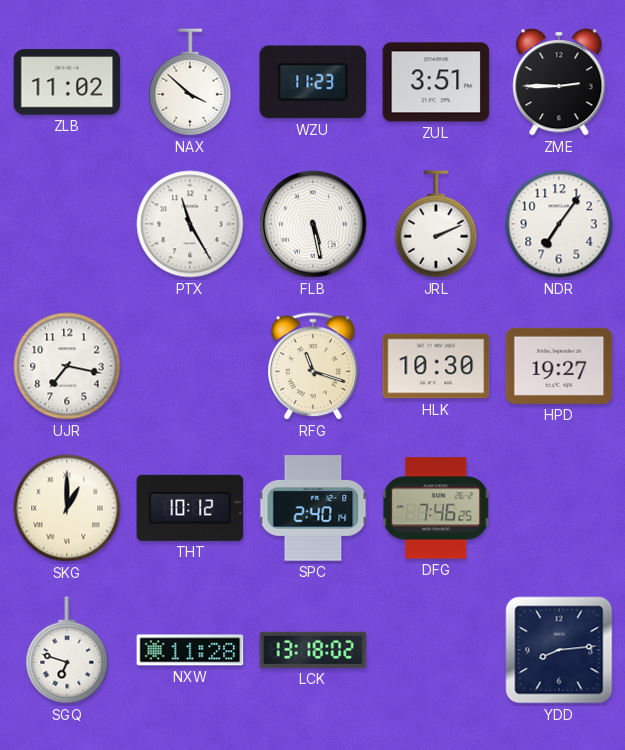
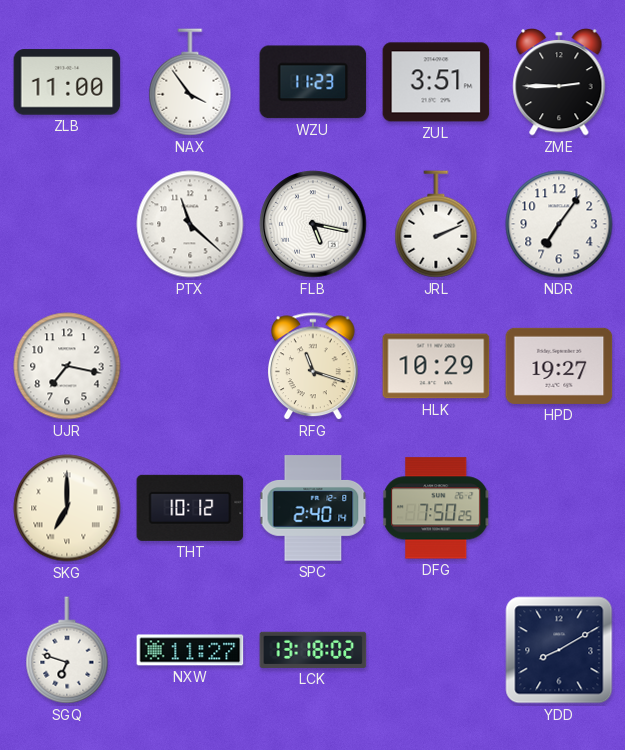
ZLB: 11:02 -> 11:00
NAX: 3:52 -> 3:54
PTX: 11:25 -> 11:22
FLB: 5:28 -> 5:17
HLK: 10:30 -> 10:29
SKG: 1:00 -> 7:00
DFG: 7:46 -> 7:50
NXW: 11:28 -> 11:27
YDD: 8:14 -> 8:10
